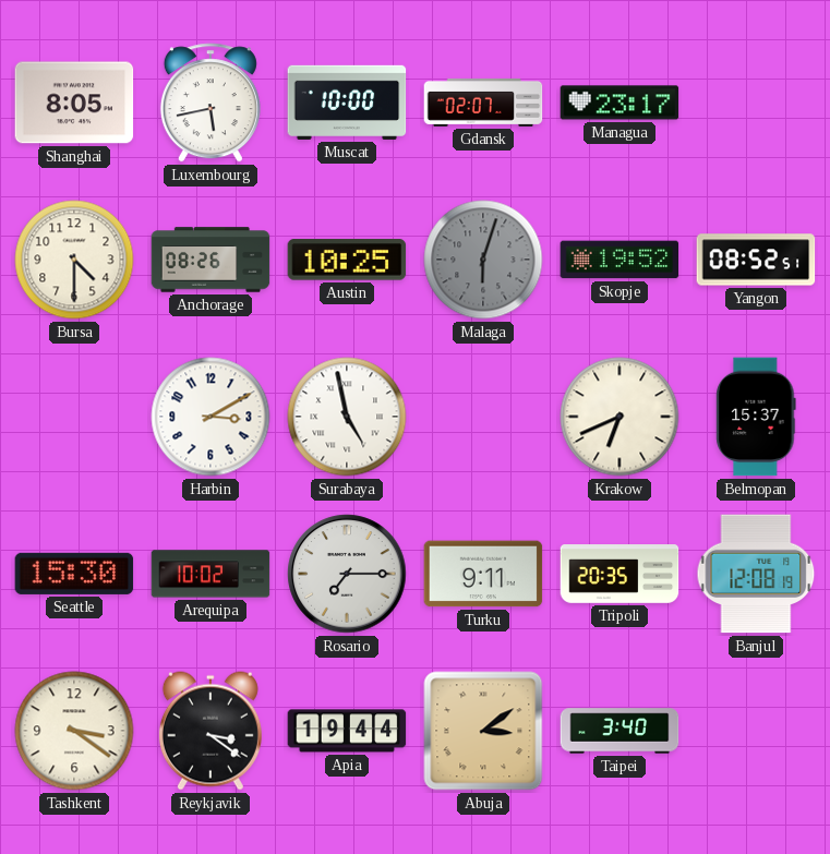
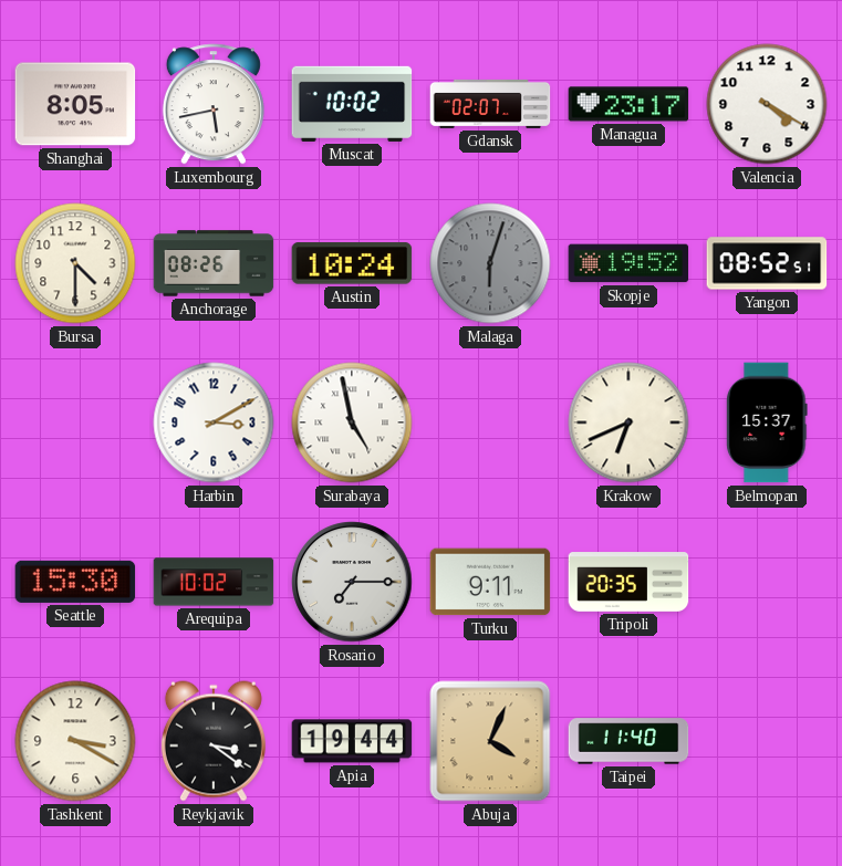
Muscat: 10:00 -> 10:02
Valencia: none -> 4:20
Austin: 10:25 -> 10:24
Banjul: 12:08 -> none
Tashkent: 3:21 -> 3:20
Abuja: 3:09 -> 4:04
Taipei: 3:40 -> 11:40
